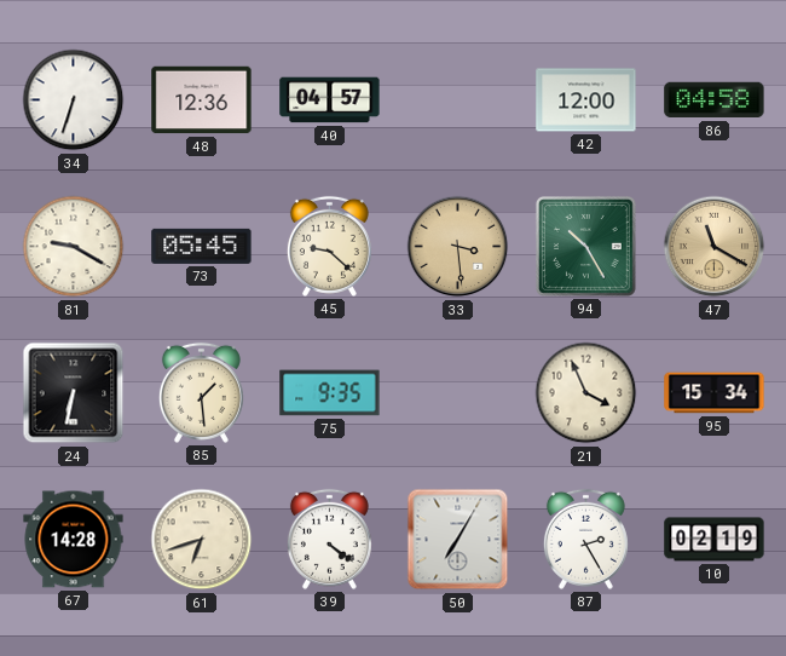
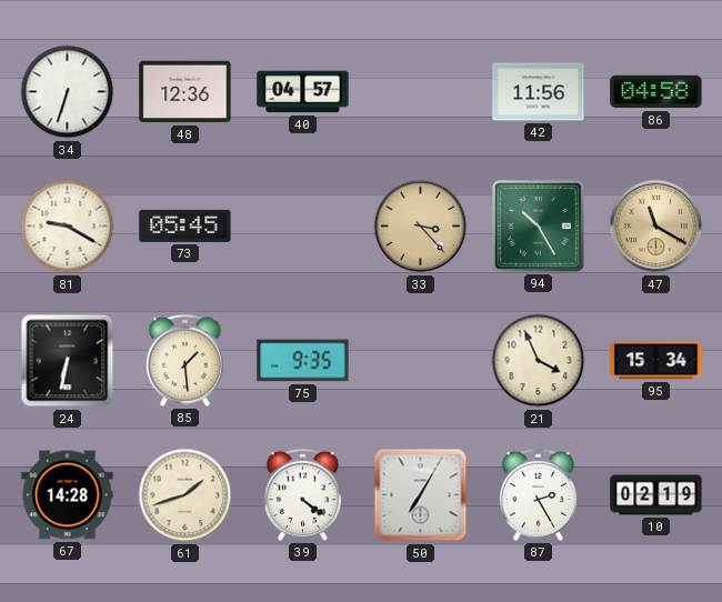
42: 12:00 -> 11:56
45: 9:22 -> none
33: 3:29 -> 3:23
61: 6:42 -> 1:42
